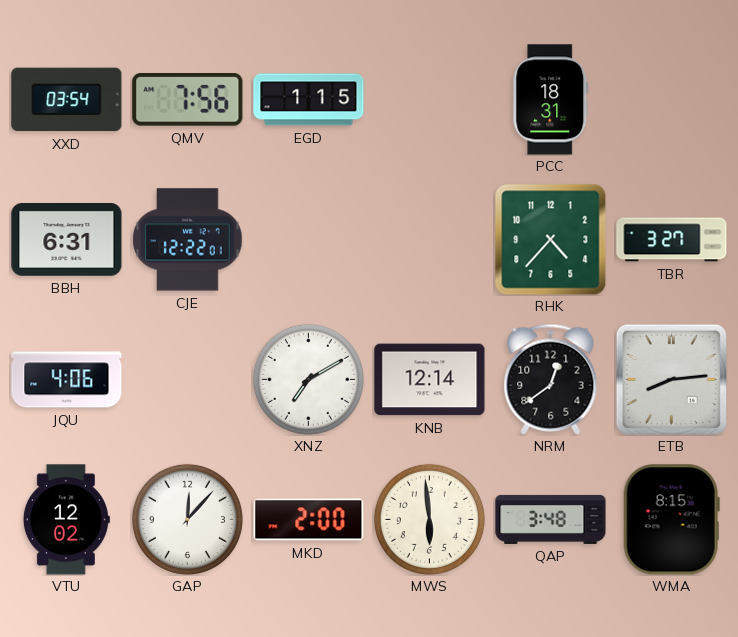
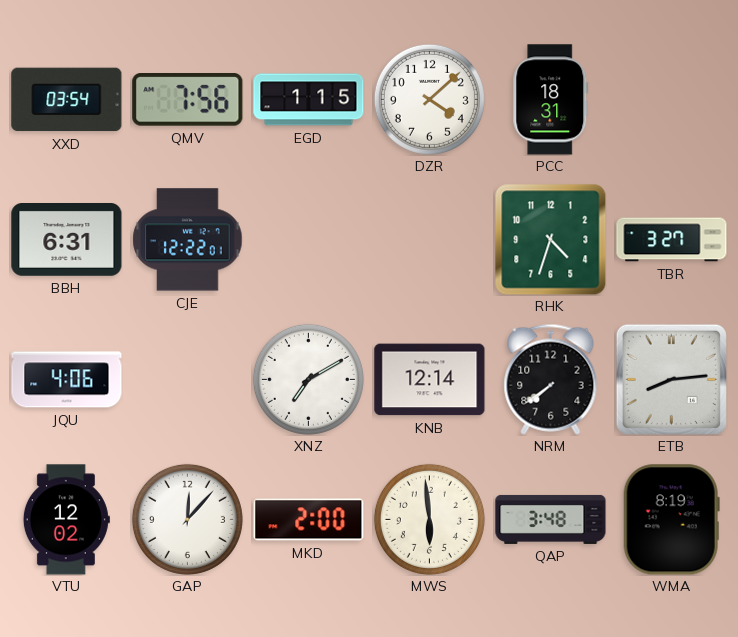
DZR: none -> 4:08
RHK: 4:37 -> 4:33
NRM: 12:39 -> 7:39
WMA: 8:15 -> 8:19
